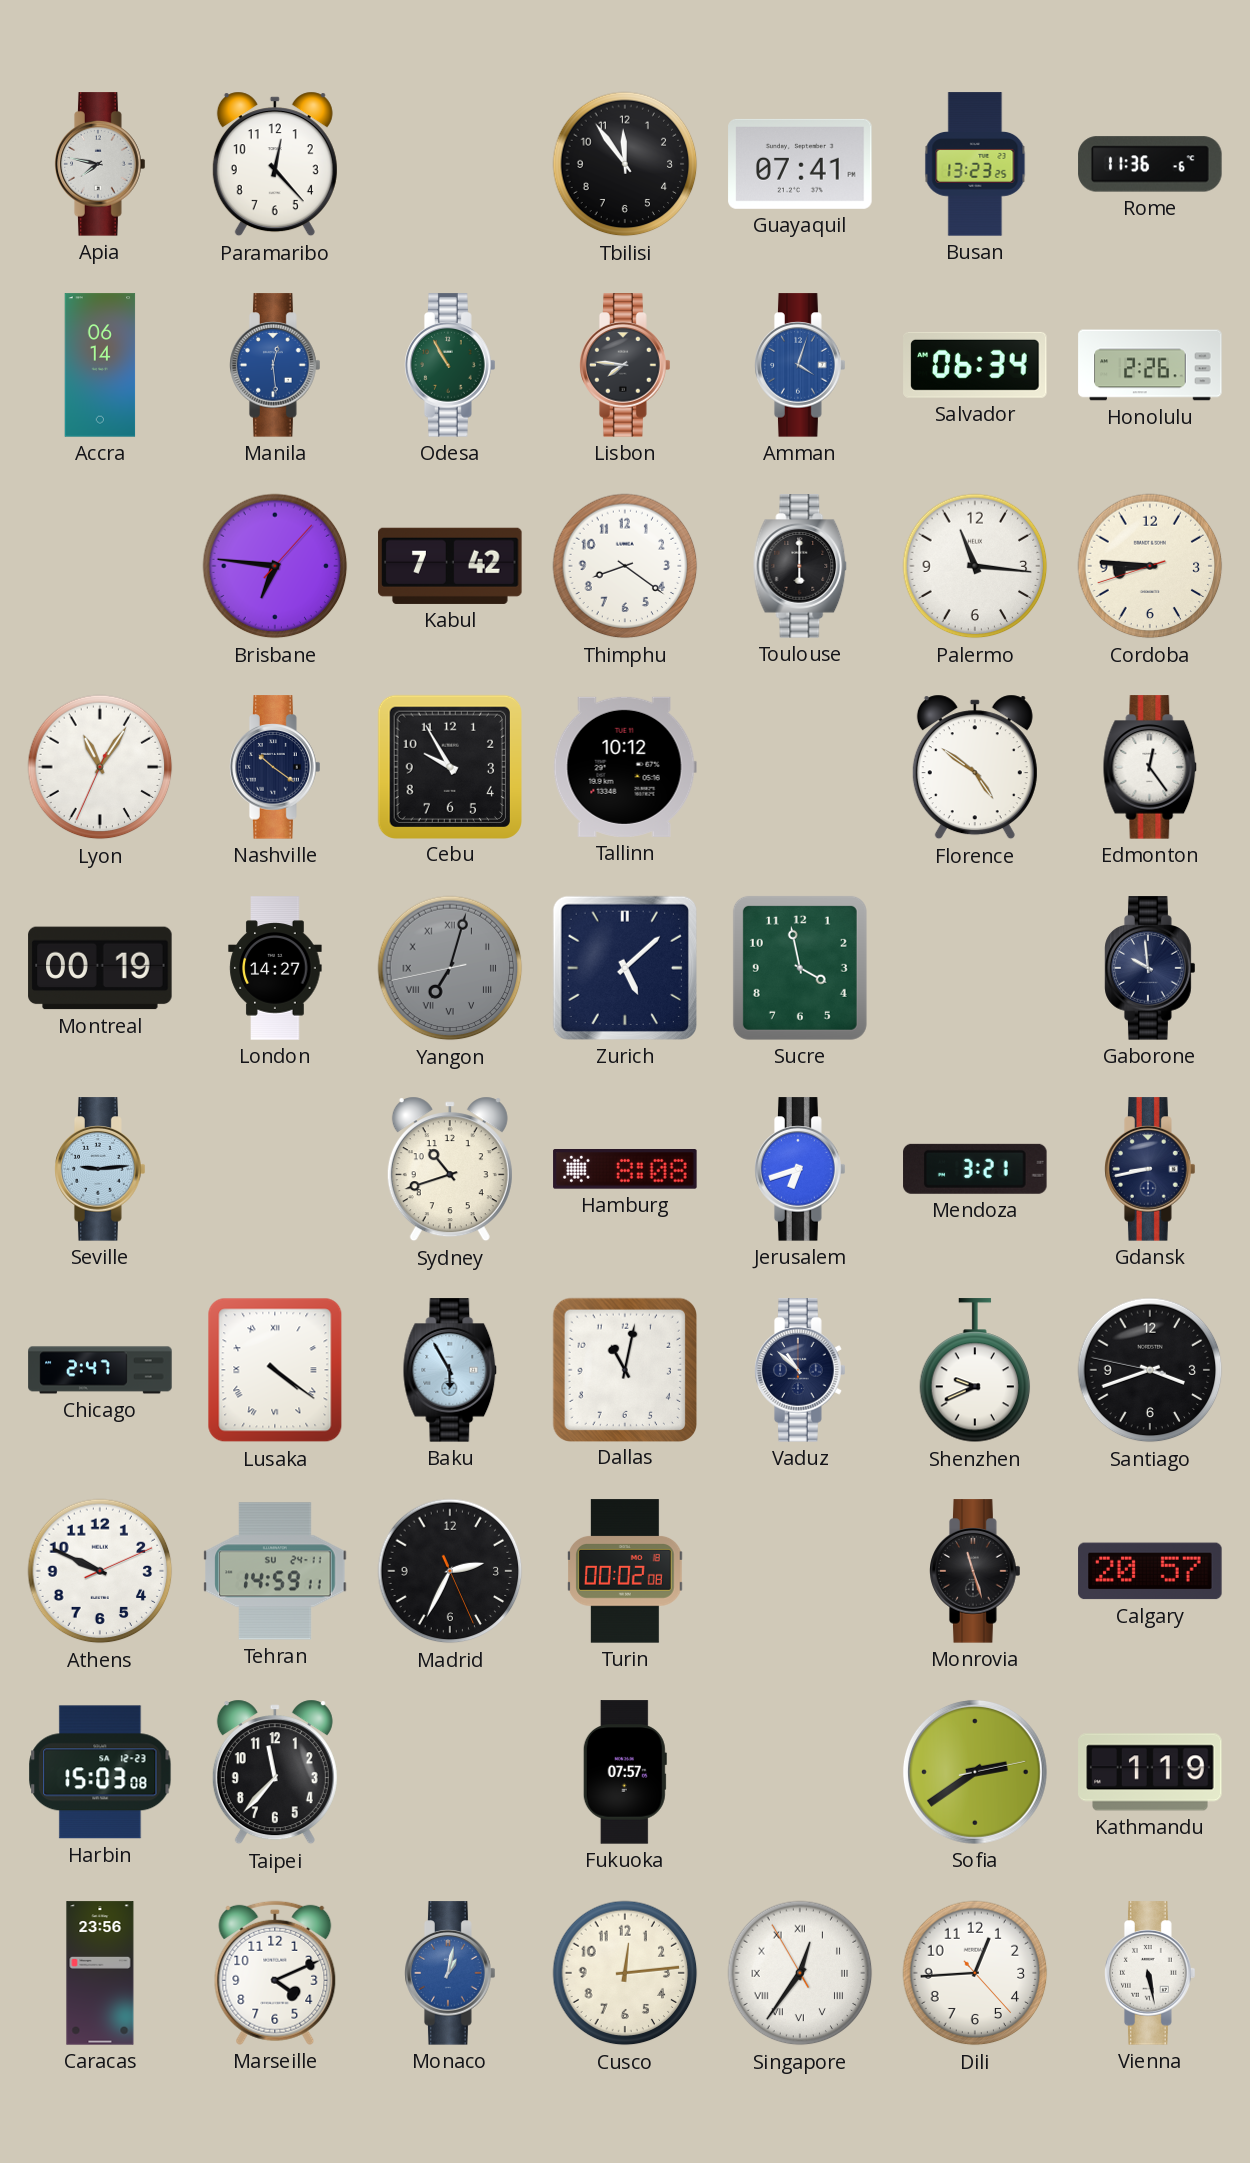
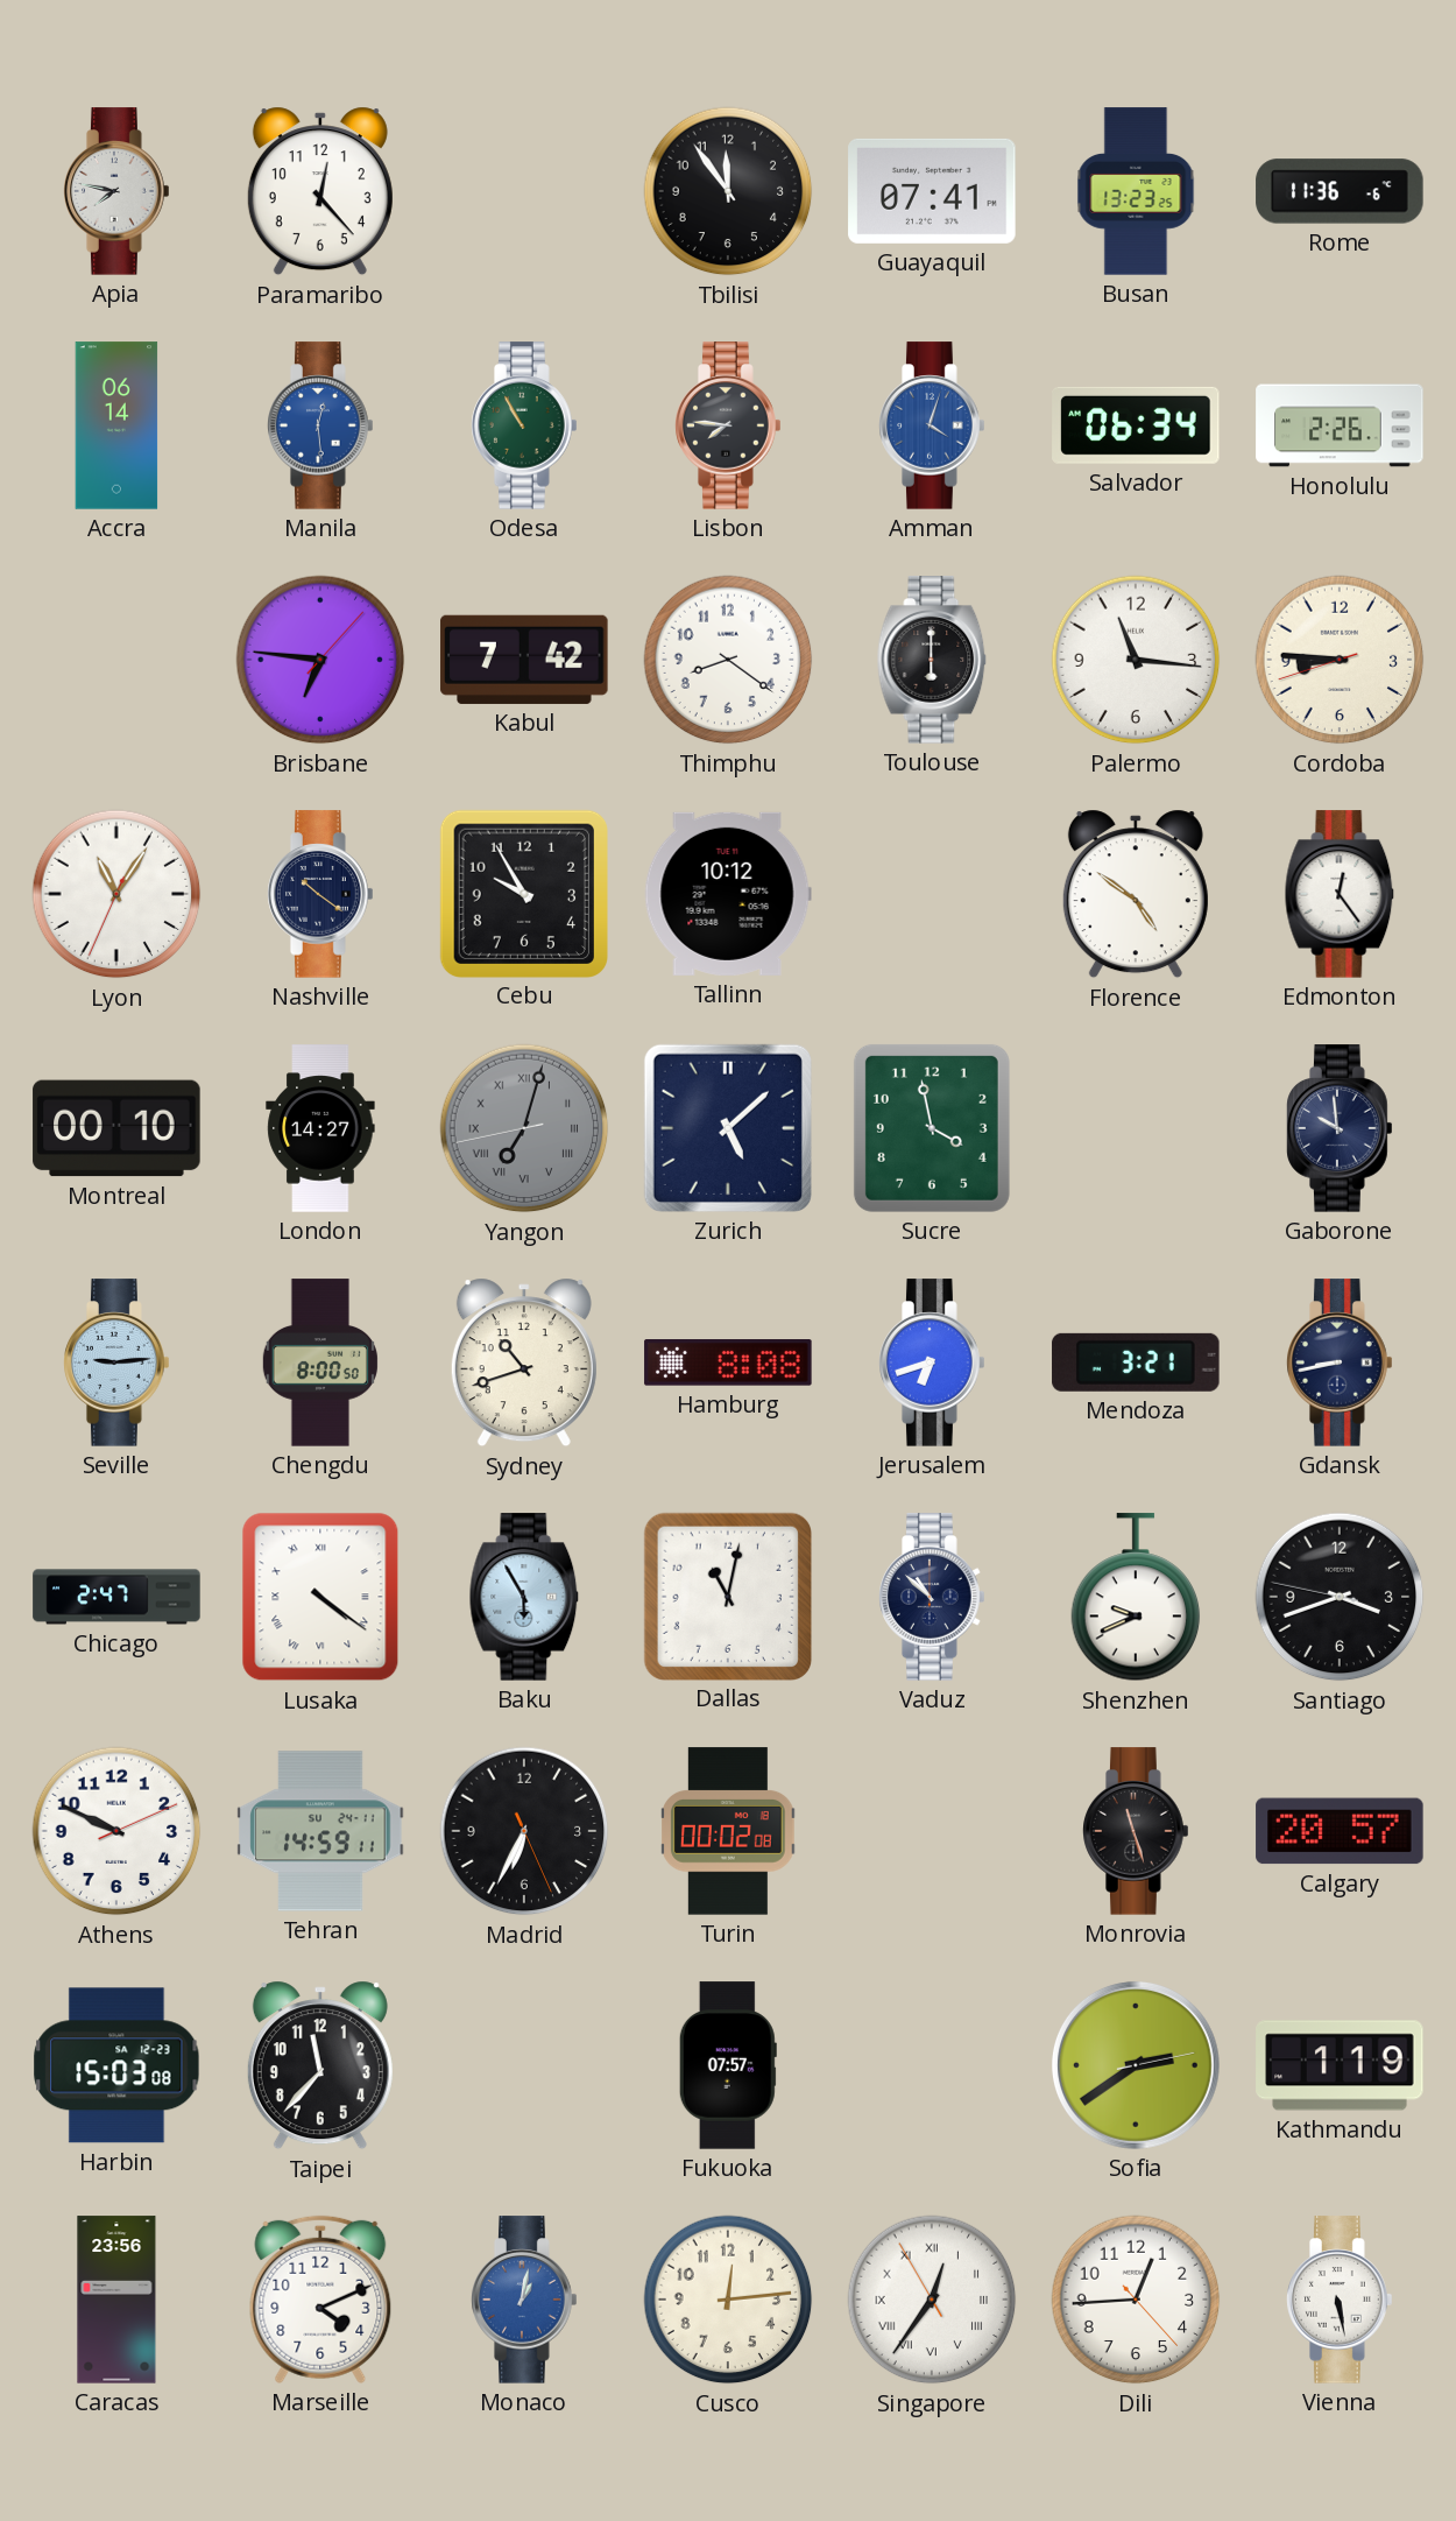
Montreal: 00:19 -> 00:10
Chengdu: none -> 8:00
Madrid: 2:34 -> 6:34
